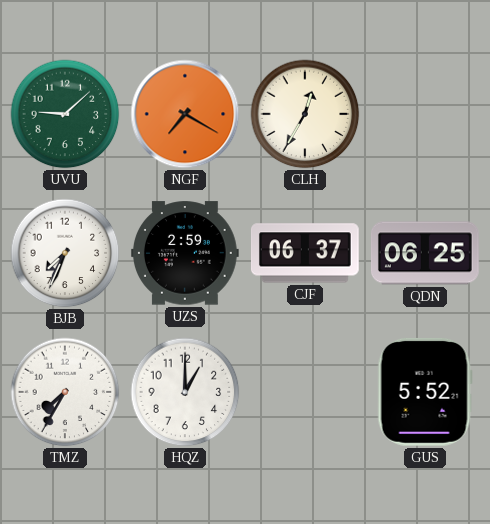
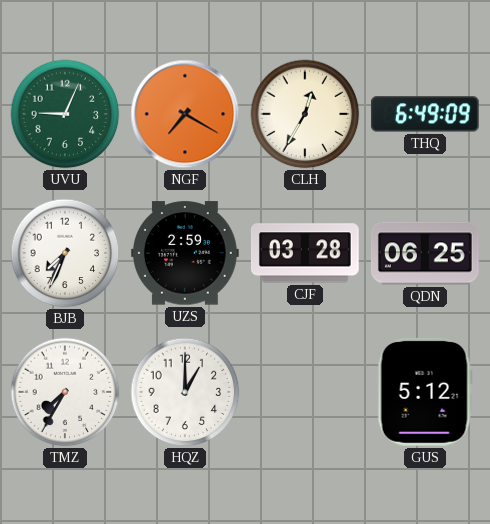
UVU: 9:08 -> 9:04
THQ: none -> 6:49
CJF: 06:37 -> 03:28
GUS: 5:52 -> 5:12
